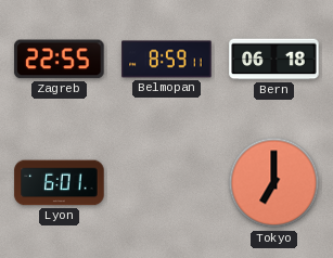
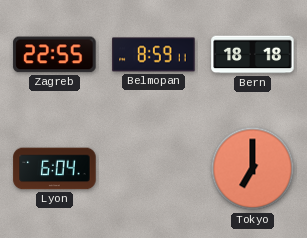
Bern: 06:18 -> 18:18
Lyon: 6:01 -> 6:04
